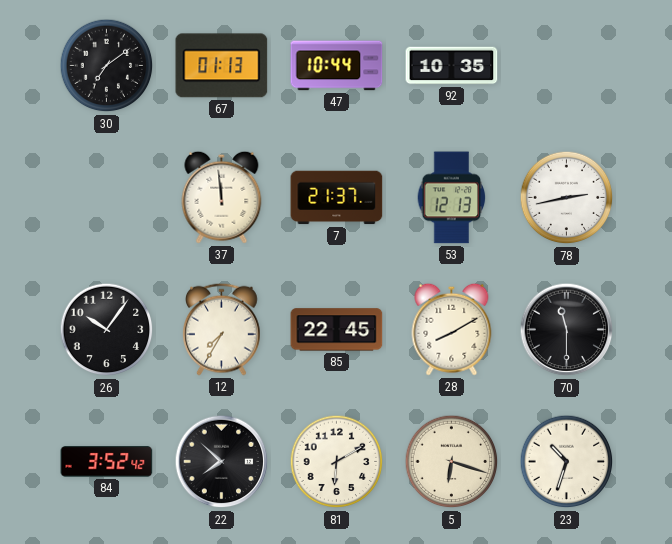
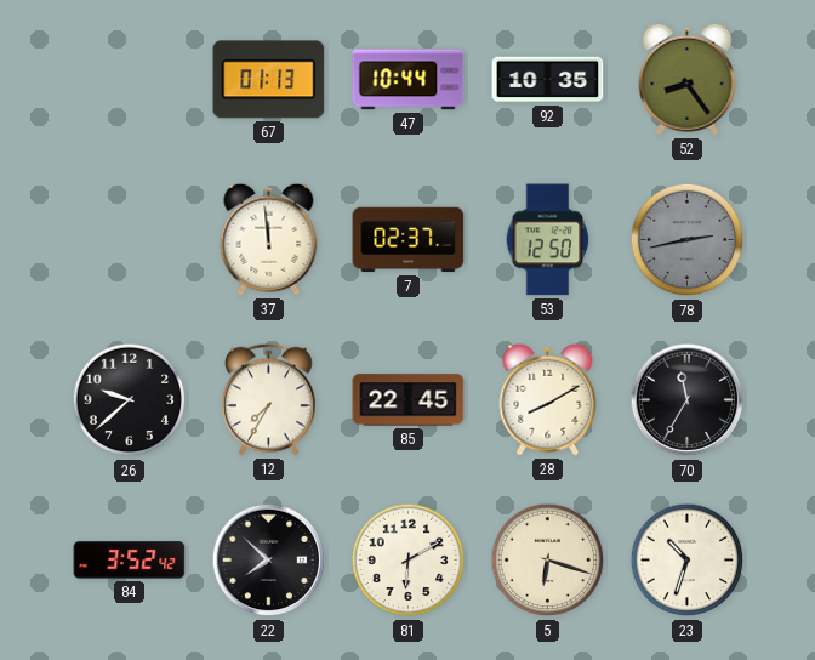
30: 7:09 -> none
52: none -> 8:24
7: 21:37 -> 02:37
53: 12:13 -> 12:50
78 dial: white -> grey
26: 10:06 -> 9:38
70: 11:30 -> 11:35
